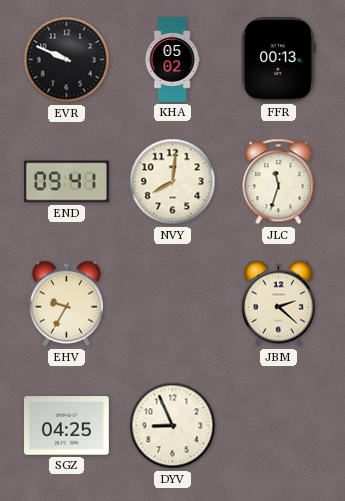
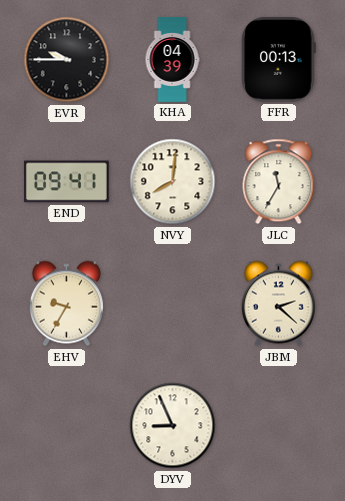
EVR: 9:49 -> 9:45
KHA: 05:02 -> 04:39
JLC: 11:33 -> 11:35
SGZ: 04:25 -> none
